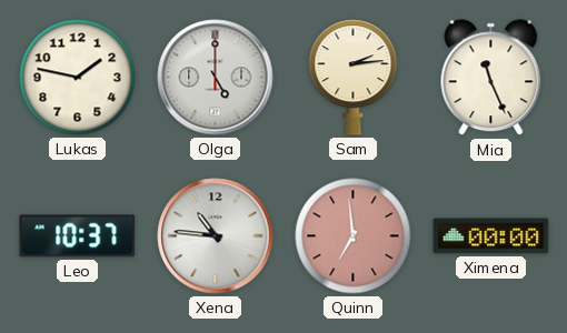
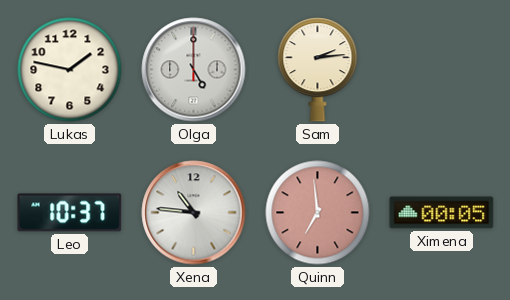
Mia: 11:26 -> none
Ximena: 00:00 -> 00:05
